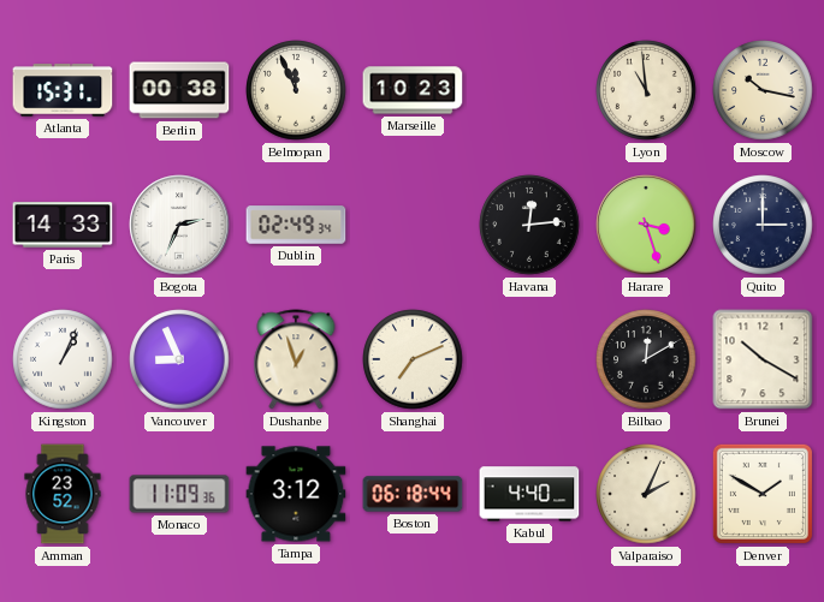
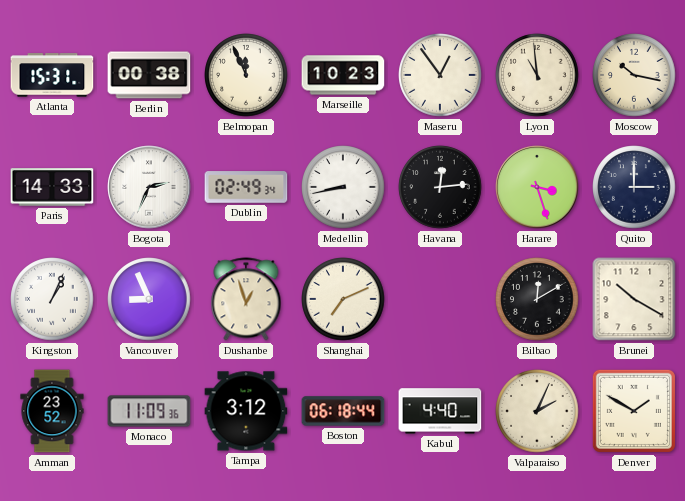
Maseru: none -> 12:54
Medellin: none -> 8:43
